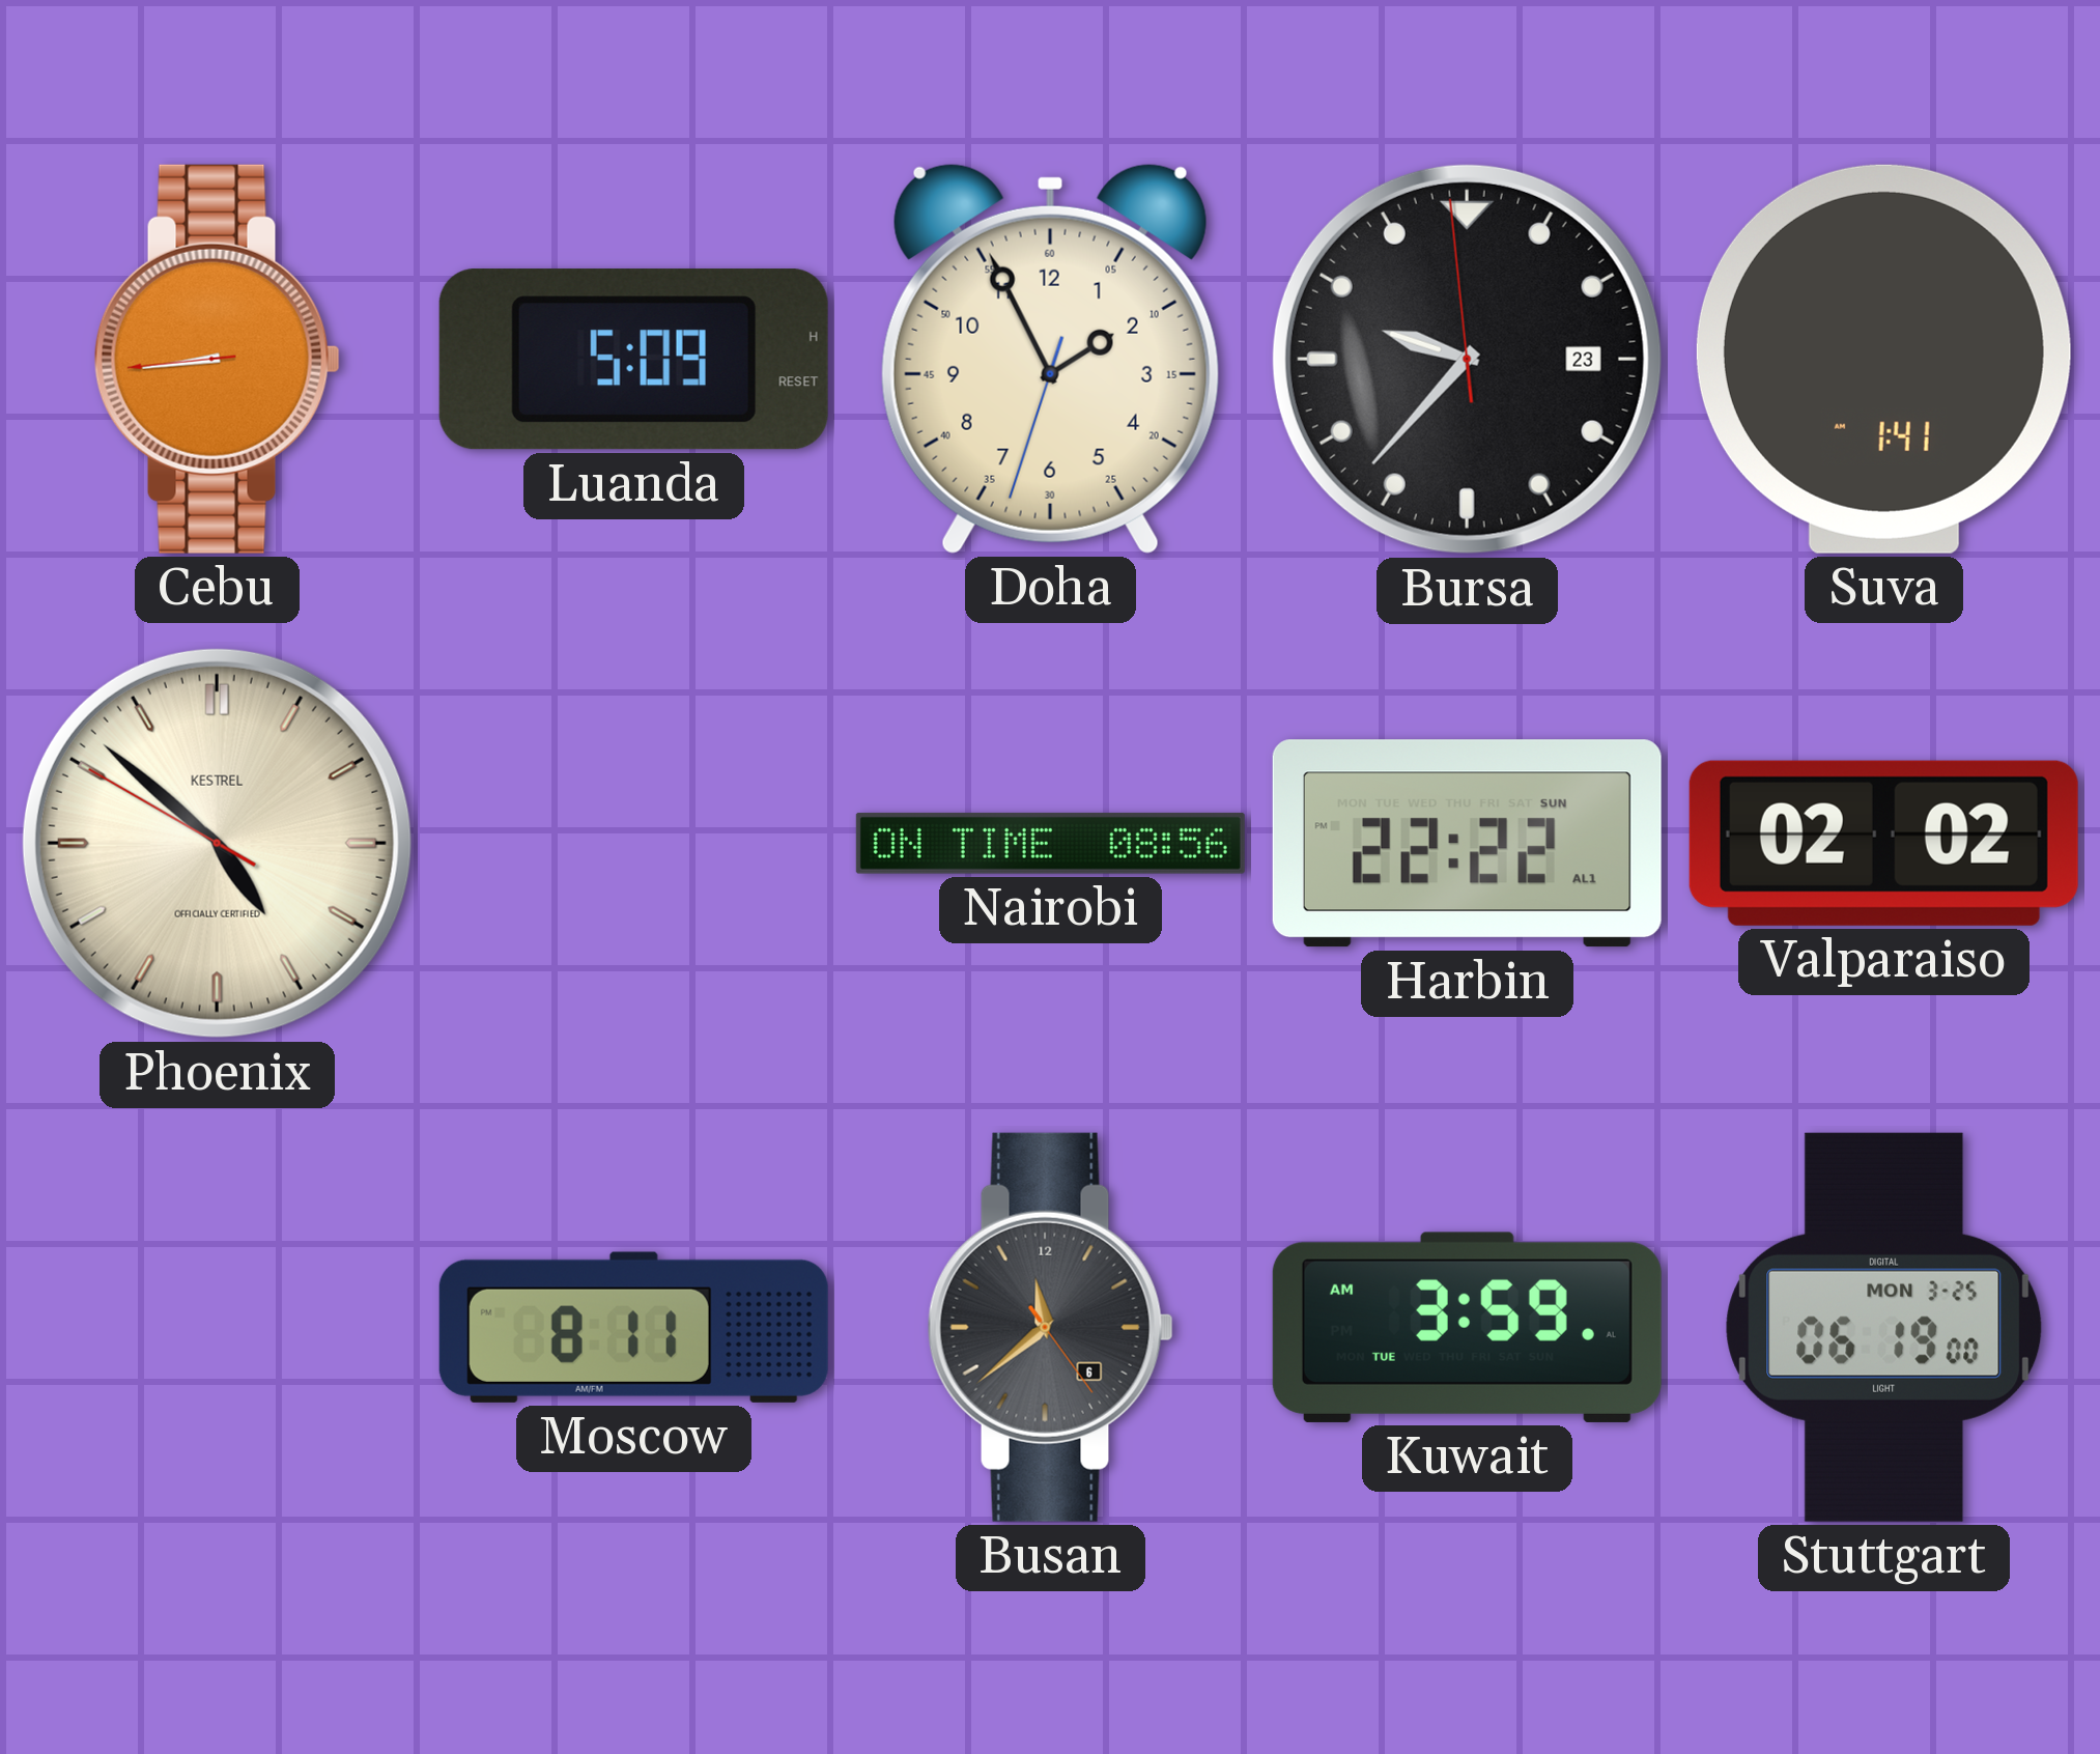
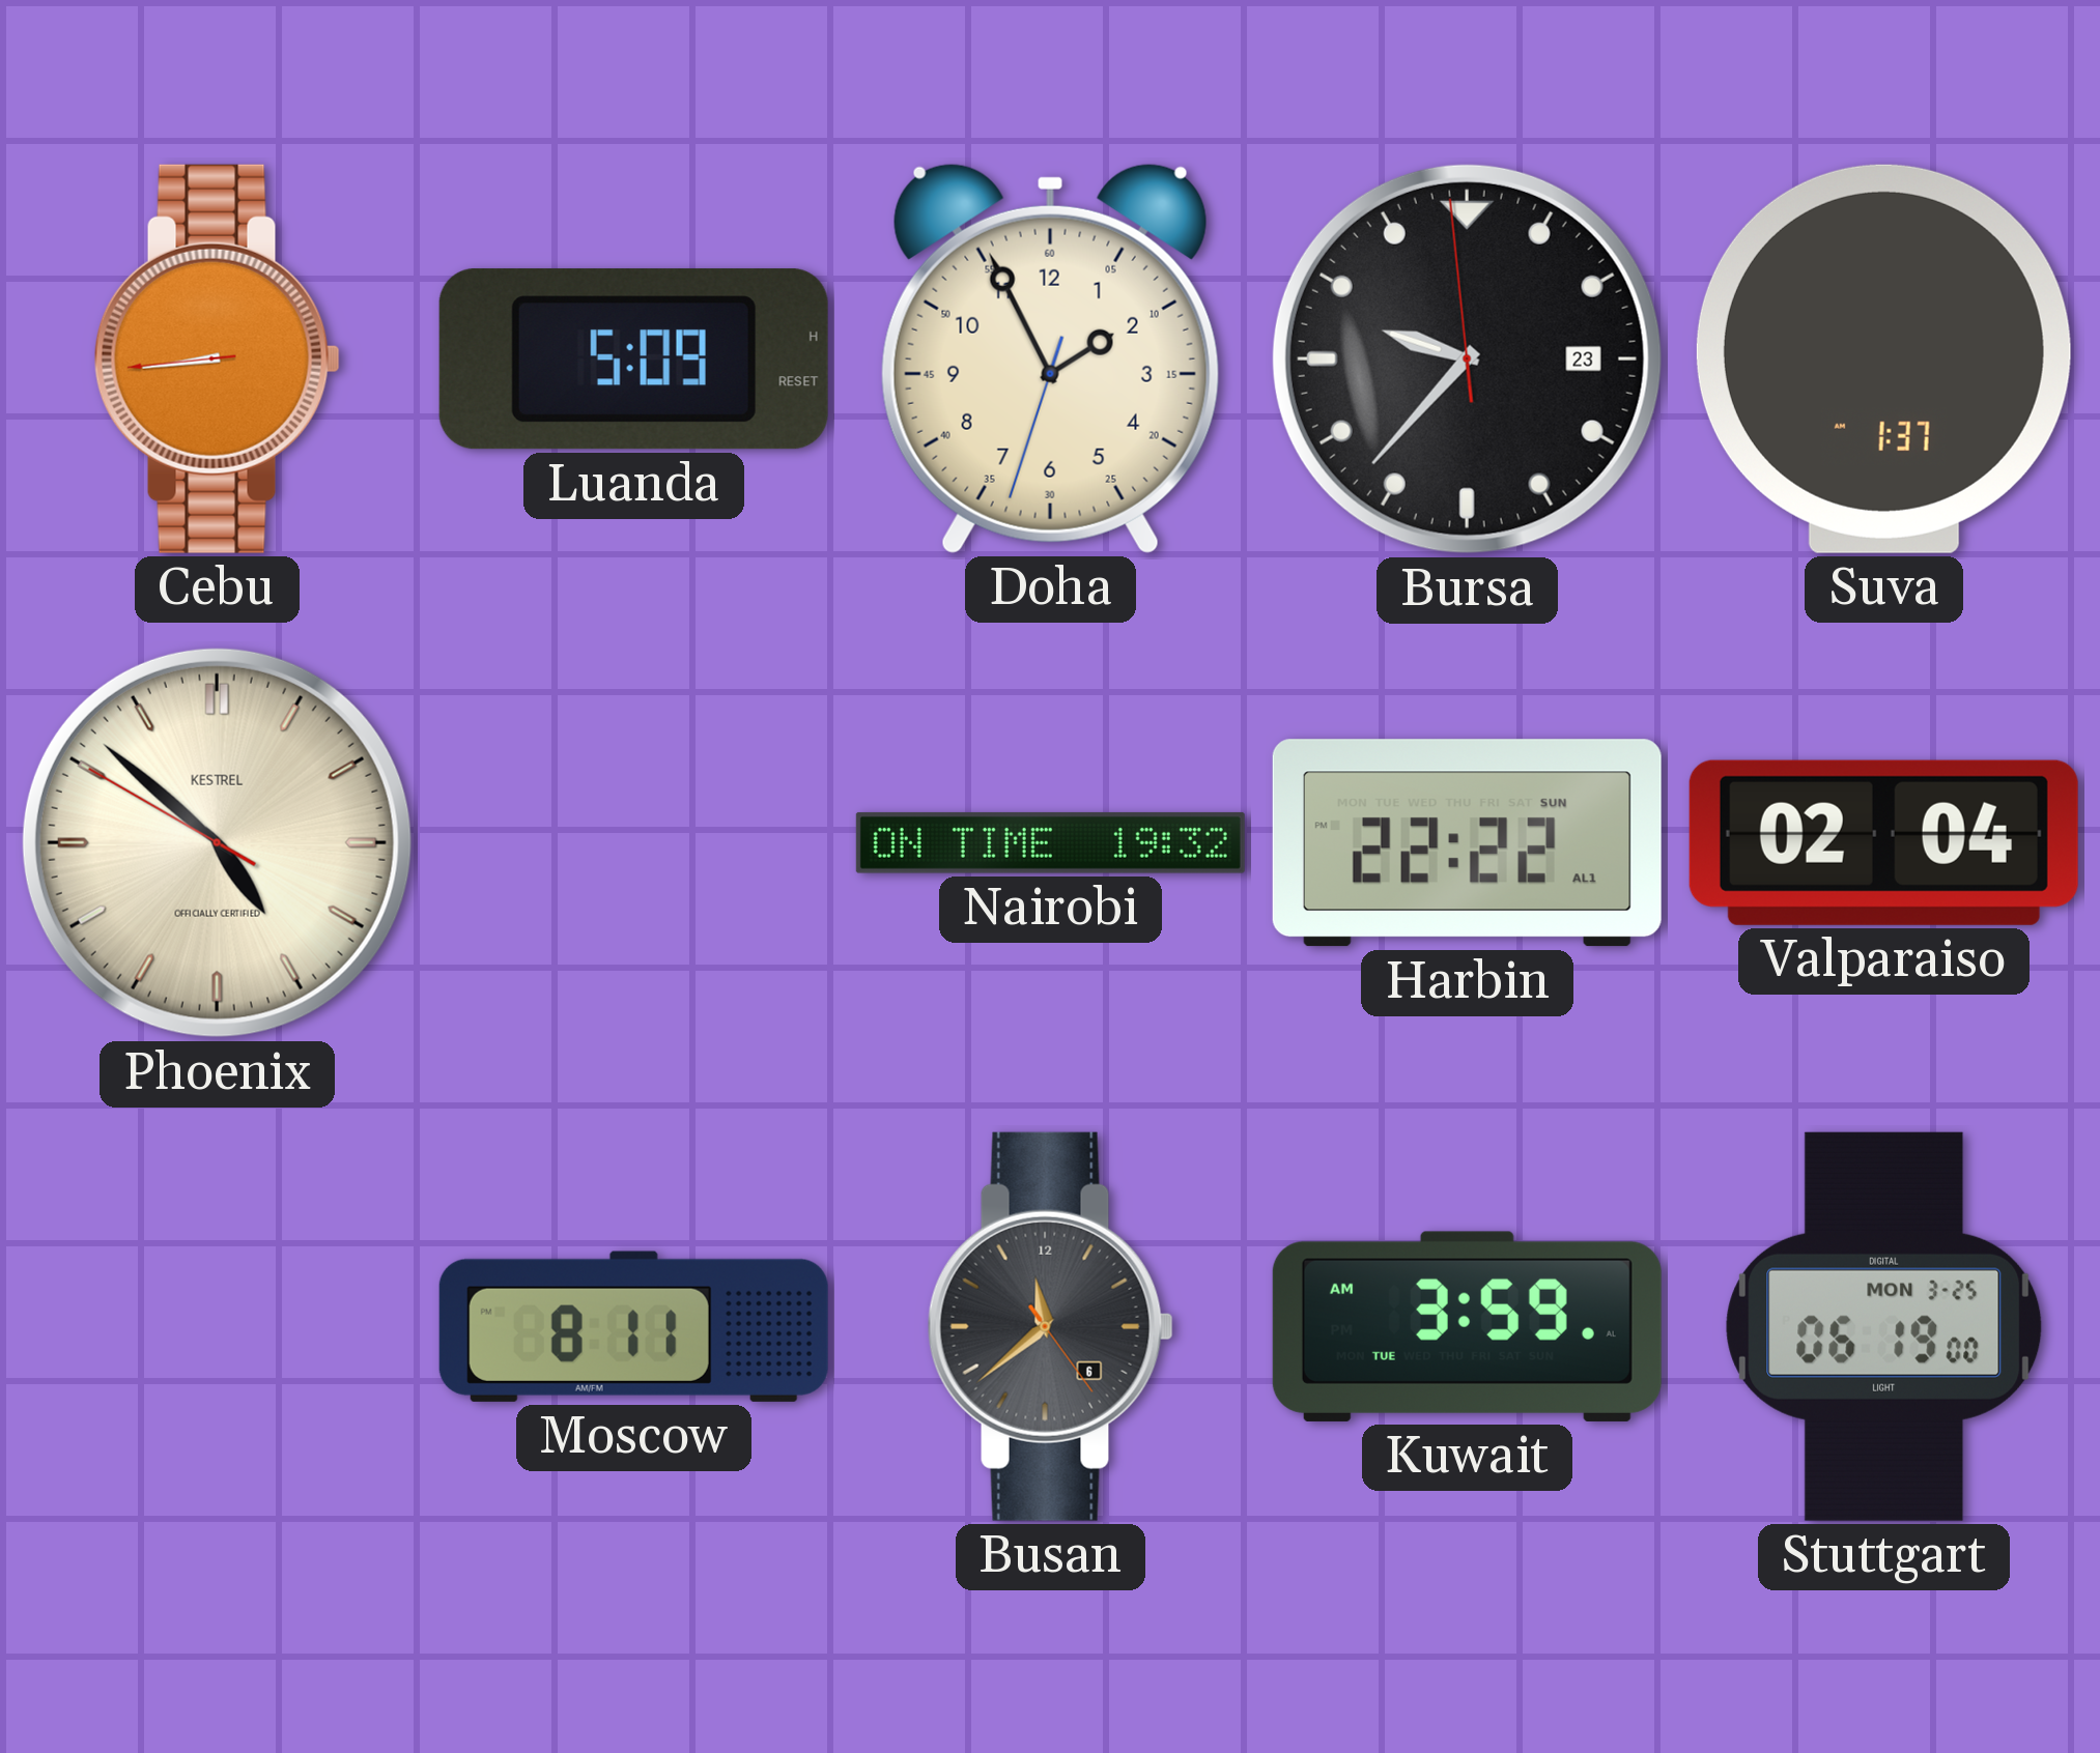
Suva: 1:41 -> 1:37
Nairobi: 08:56 -> 19:32
Valparaiso: 02:02 -> 02:04
